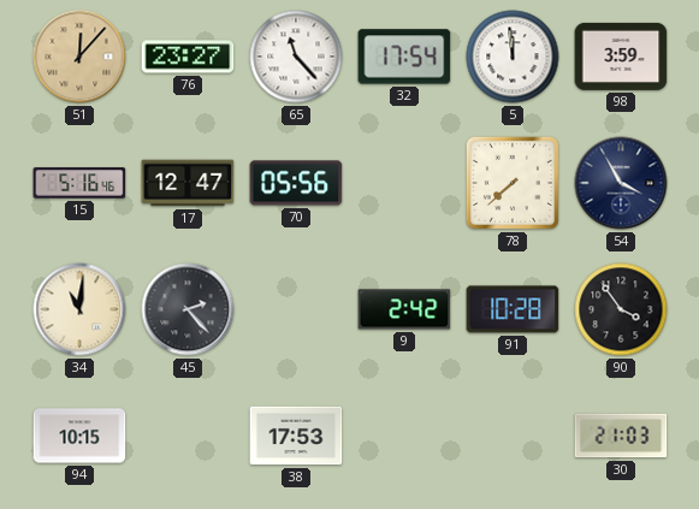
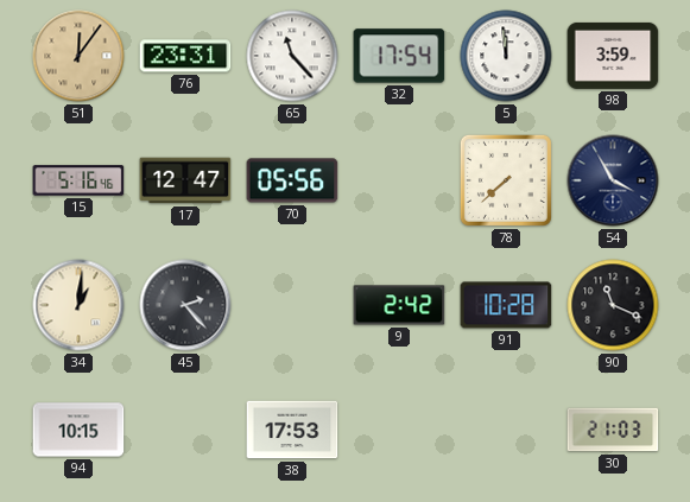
51: 12:07 -> 12:06
76: 23:27 -> 23:31
34: 11:01 -> 1:01
90: 3:54 -> 11:19
